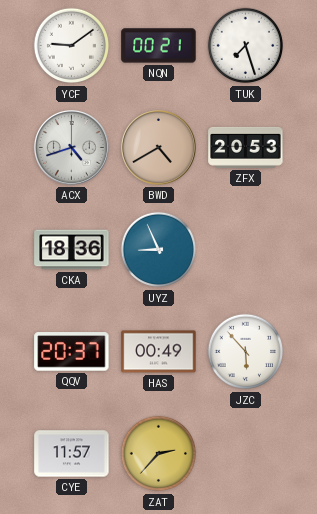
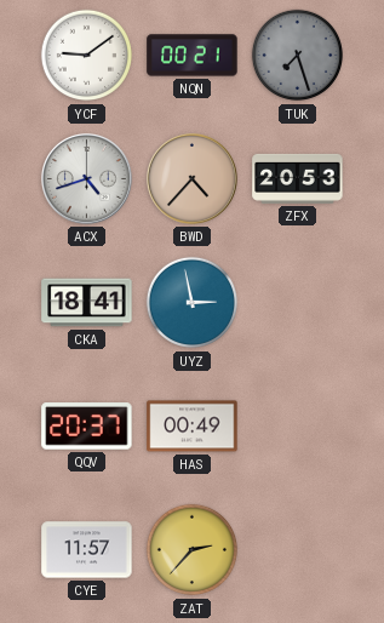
TUK dial: white -> grey
BWD: 4:40 -> 4:37
CKA: 18:36 -> 18:41
UYZ: 8:56 -> 2:58
JZC: 5:53 -> none
